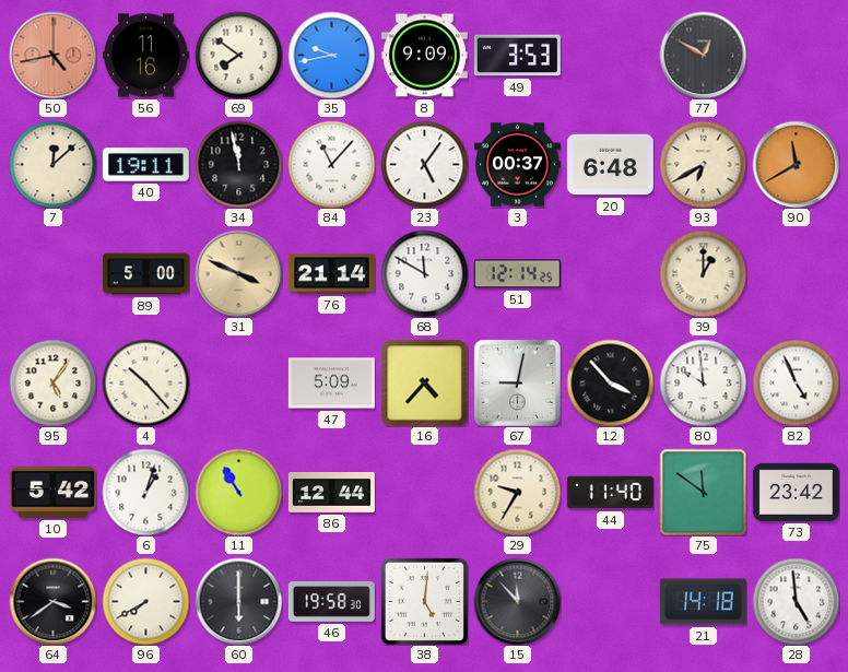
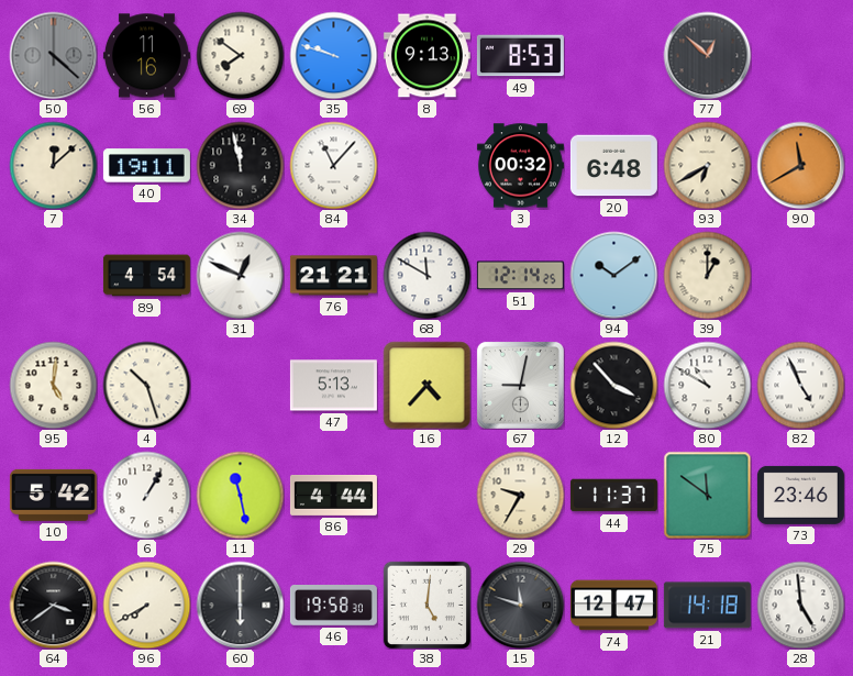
50: 4:43 -> 4:22
50 dial: salmon -> grey
35: 9:43 -> 9:48
8: 9:09 -> 9:13
49: 3:53 -> 8:53
77: 12:50 -> 12:52
23: 5:06 -> none
3: 00:37 -> 00:32
89: 5:00 -> 4:54
31: 3:49 -> 12:49
31 dial: champagne -> white
76: 21:14 -> 21:21
94: none -> 10:09
95: 5:06 -> 5:01
4: 10:23 -> 10:27
47: 5:09 -> 5:13
80: 9:59 -> 10:50
6: 1:03 -> 1:05
11: 10:55 -> 11:28
86: 12:44 -> 4:44
44: 11:40 -> 11:37
73: 23:42 -> 23:46
15: 11:53 -> 11:48
74: none -> 12:47
